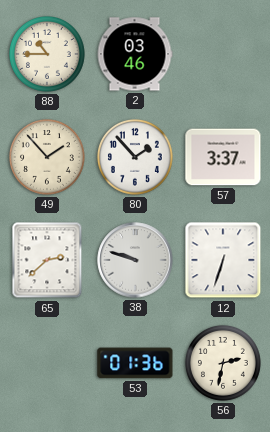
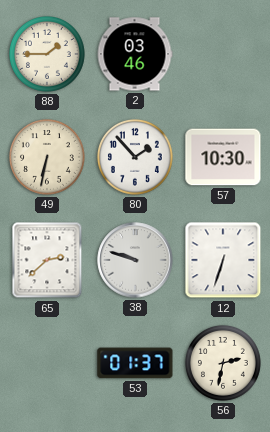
88: 10:45 -> 1:45
49: 1:53 -> 6:32
57: 3:37 -> 10:30
53: 01:36 -> 01:37
